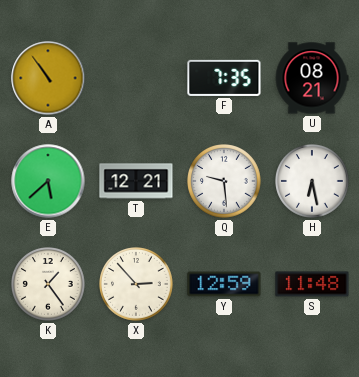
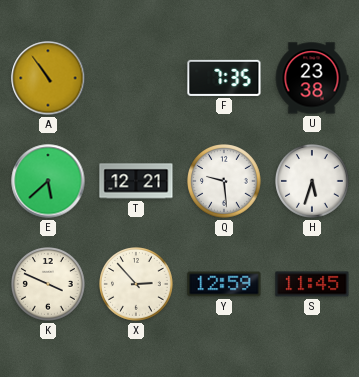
U: 08:21 -> 23:38
H: 6:28 -> 5:33
K: 1:24 -> 3:49
S: 11:48 -> 11:45
